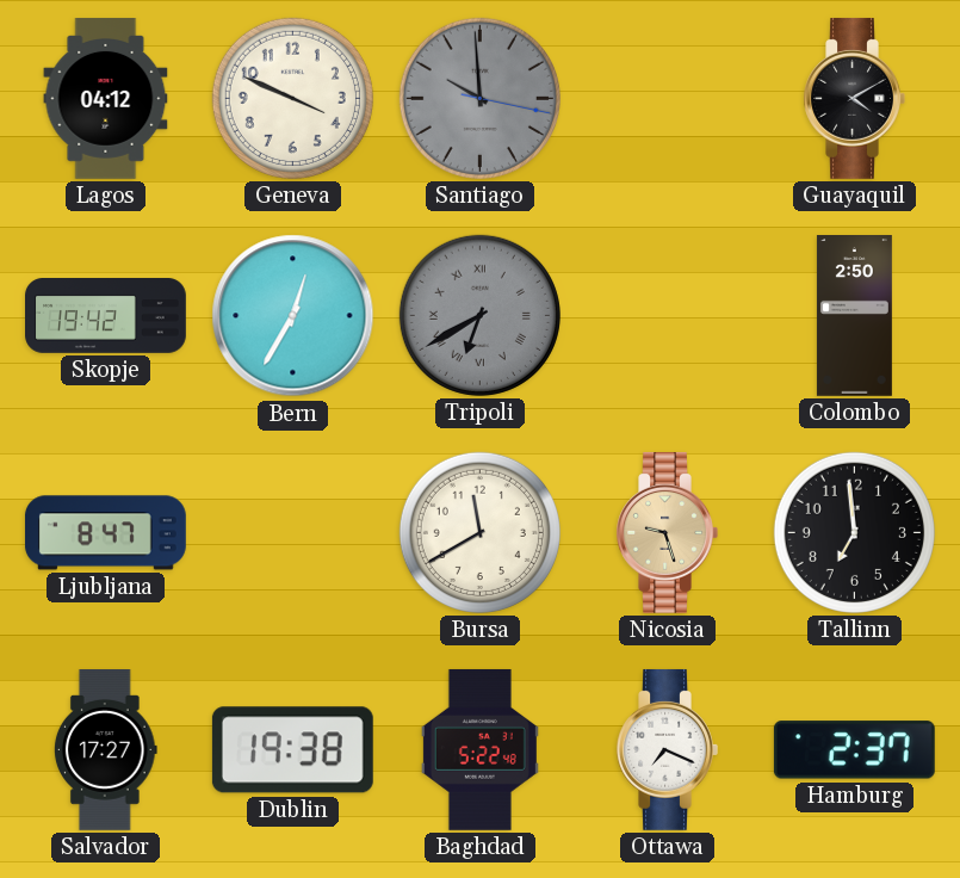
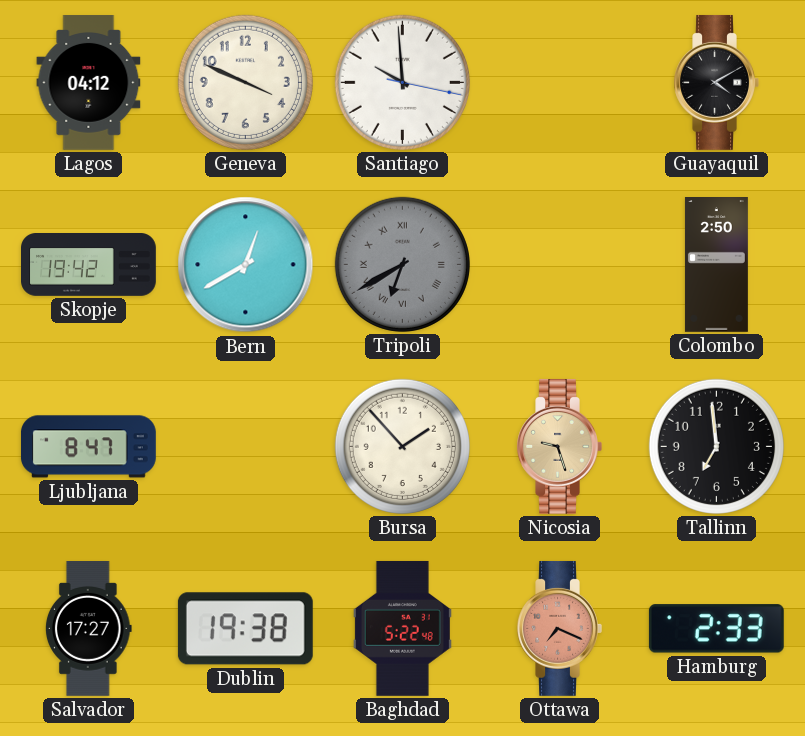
Santiago dial: grey -> white
Bern: 12:35 -> 12:40
Bursa: 11:40 -> 1:53
Ottawa dial: white -> salmon
Hamburg: 2:37 -> 2:33
